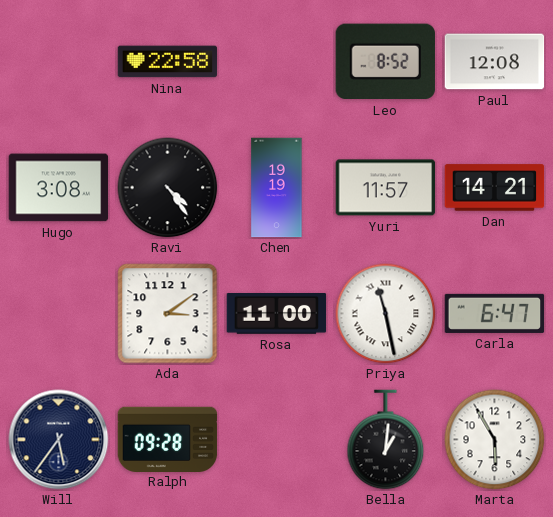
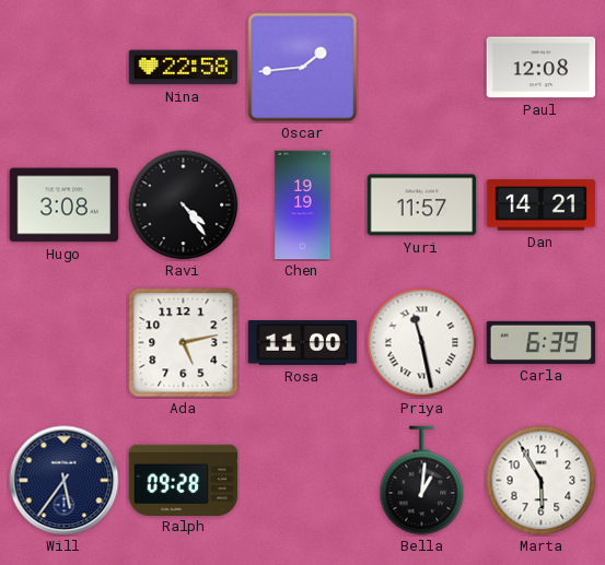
Oscar: none -> 1:44
Leo: 8:52 -> none
Ada: 3:09 -> 5:13
Carla: 6:47 -> 6:39
